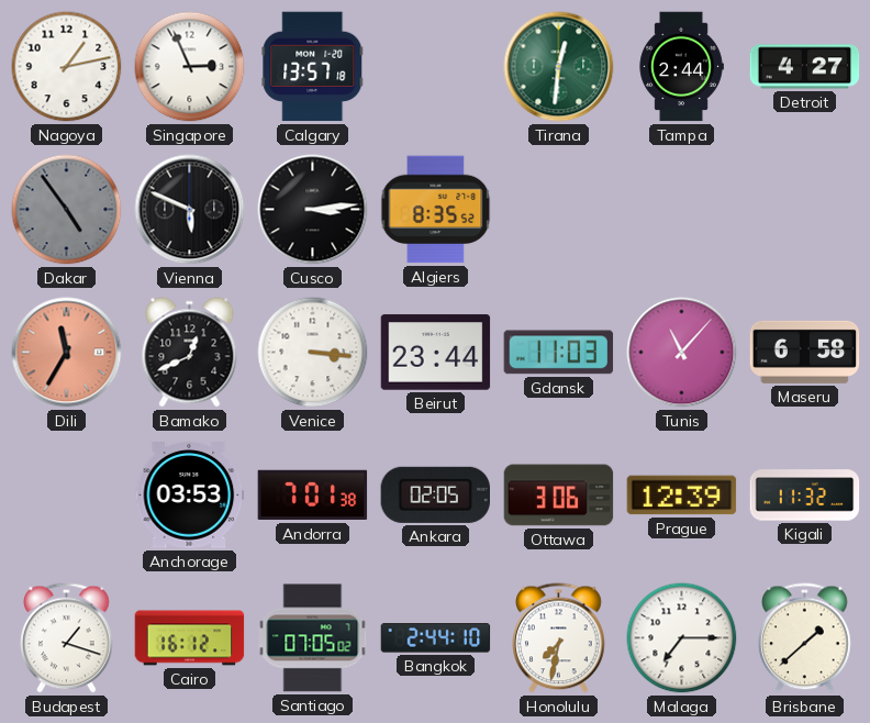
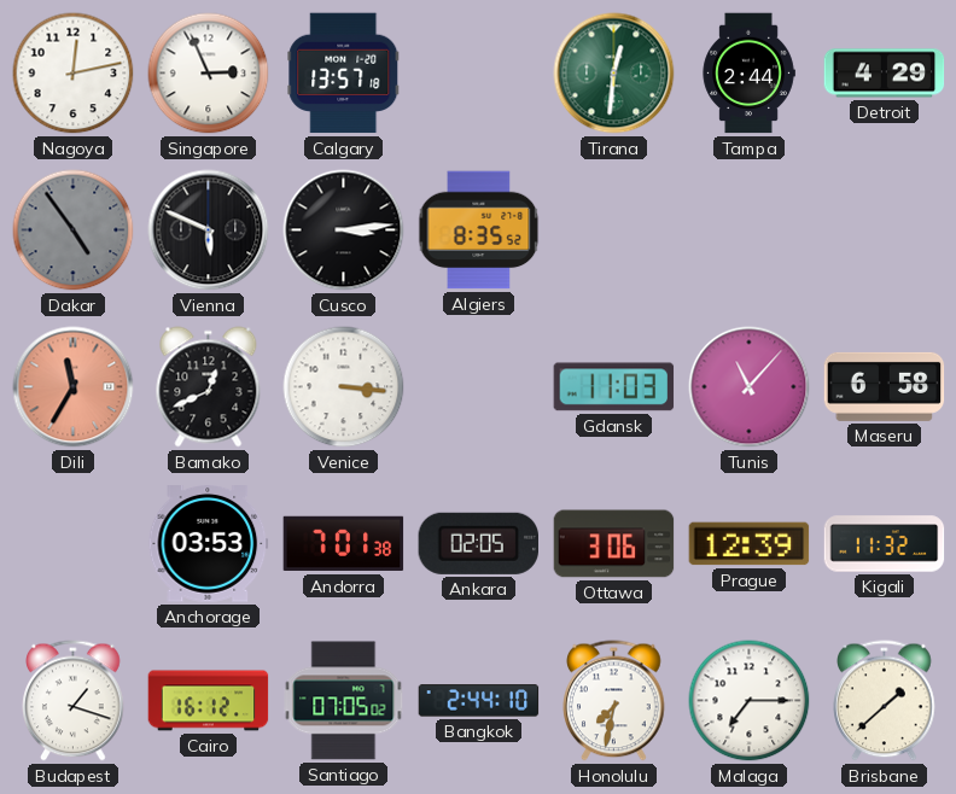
Nagoya: 1:13 -> 12:13
Detroit: 4:27 -> 4:29
Beirut: 23:44 -> none
